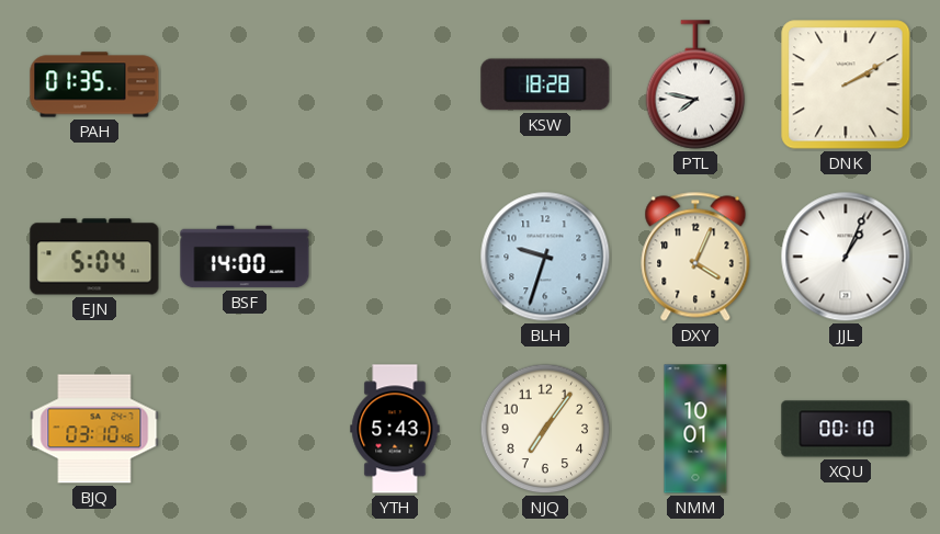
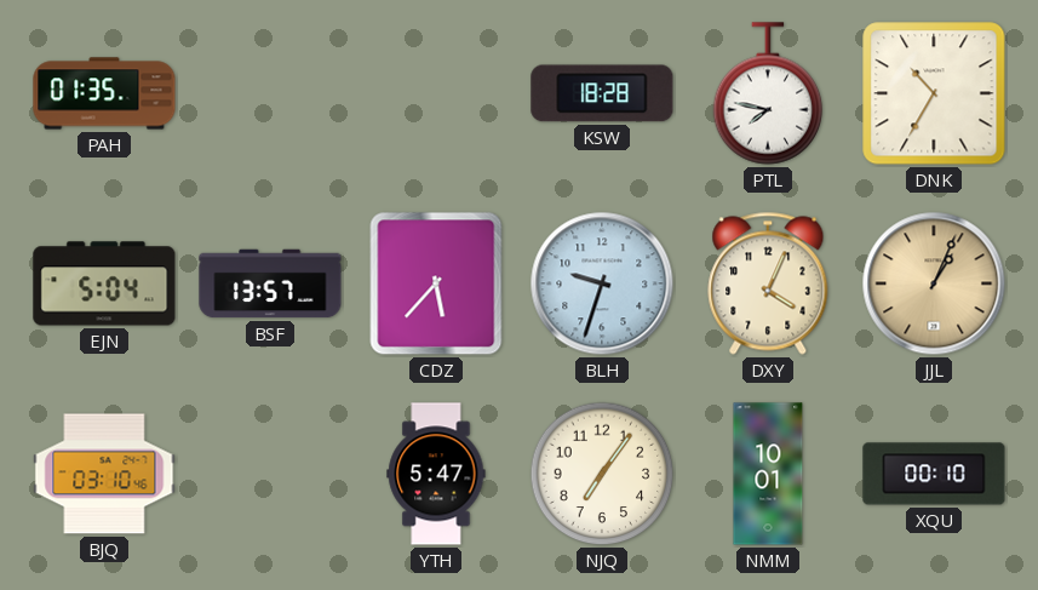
DNK: 2:10 -> 10:35
BSF: 14:00 -> 13:57
CDZ: none -> 5:37
JJL dial: white -> champagne
YTH: 5:43 -> 5:47
